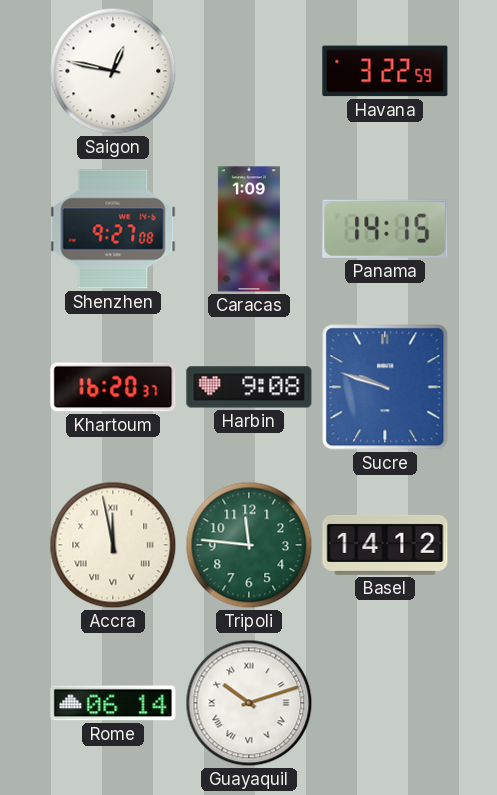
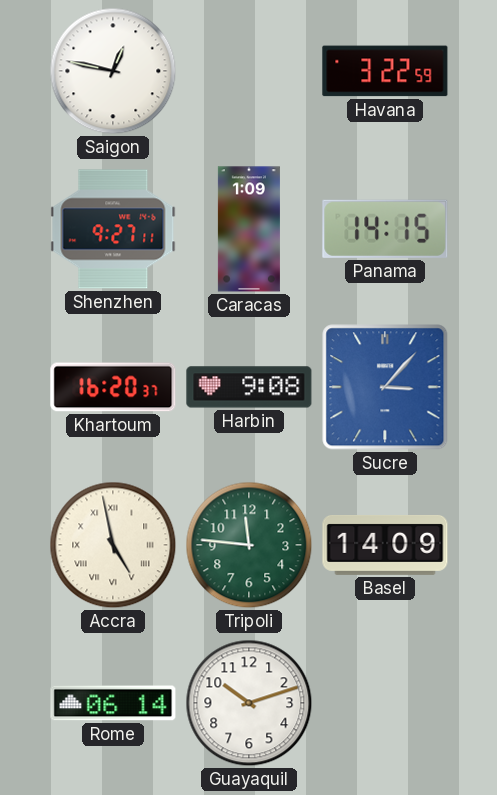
Shenzhen: 9:27:08 -> 9:27:11
Sucre: 9:48 -> 3:07
Accra: 11:58 -> 4:58
Basel: 14:12 -> 14:09
Guayaquil numerals: Roman -> Arabic
